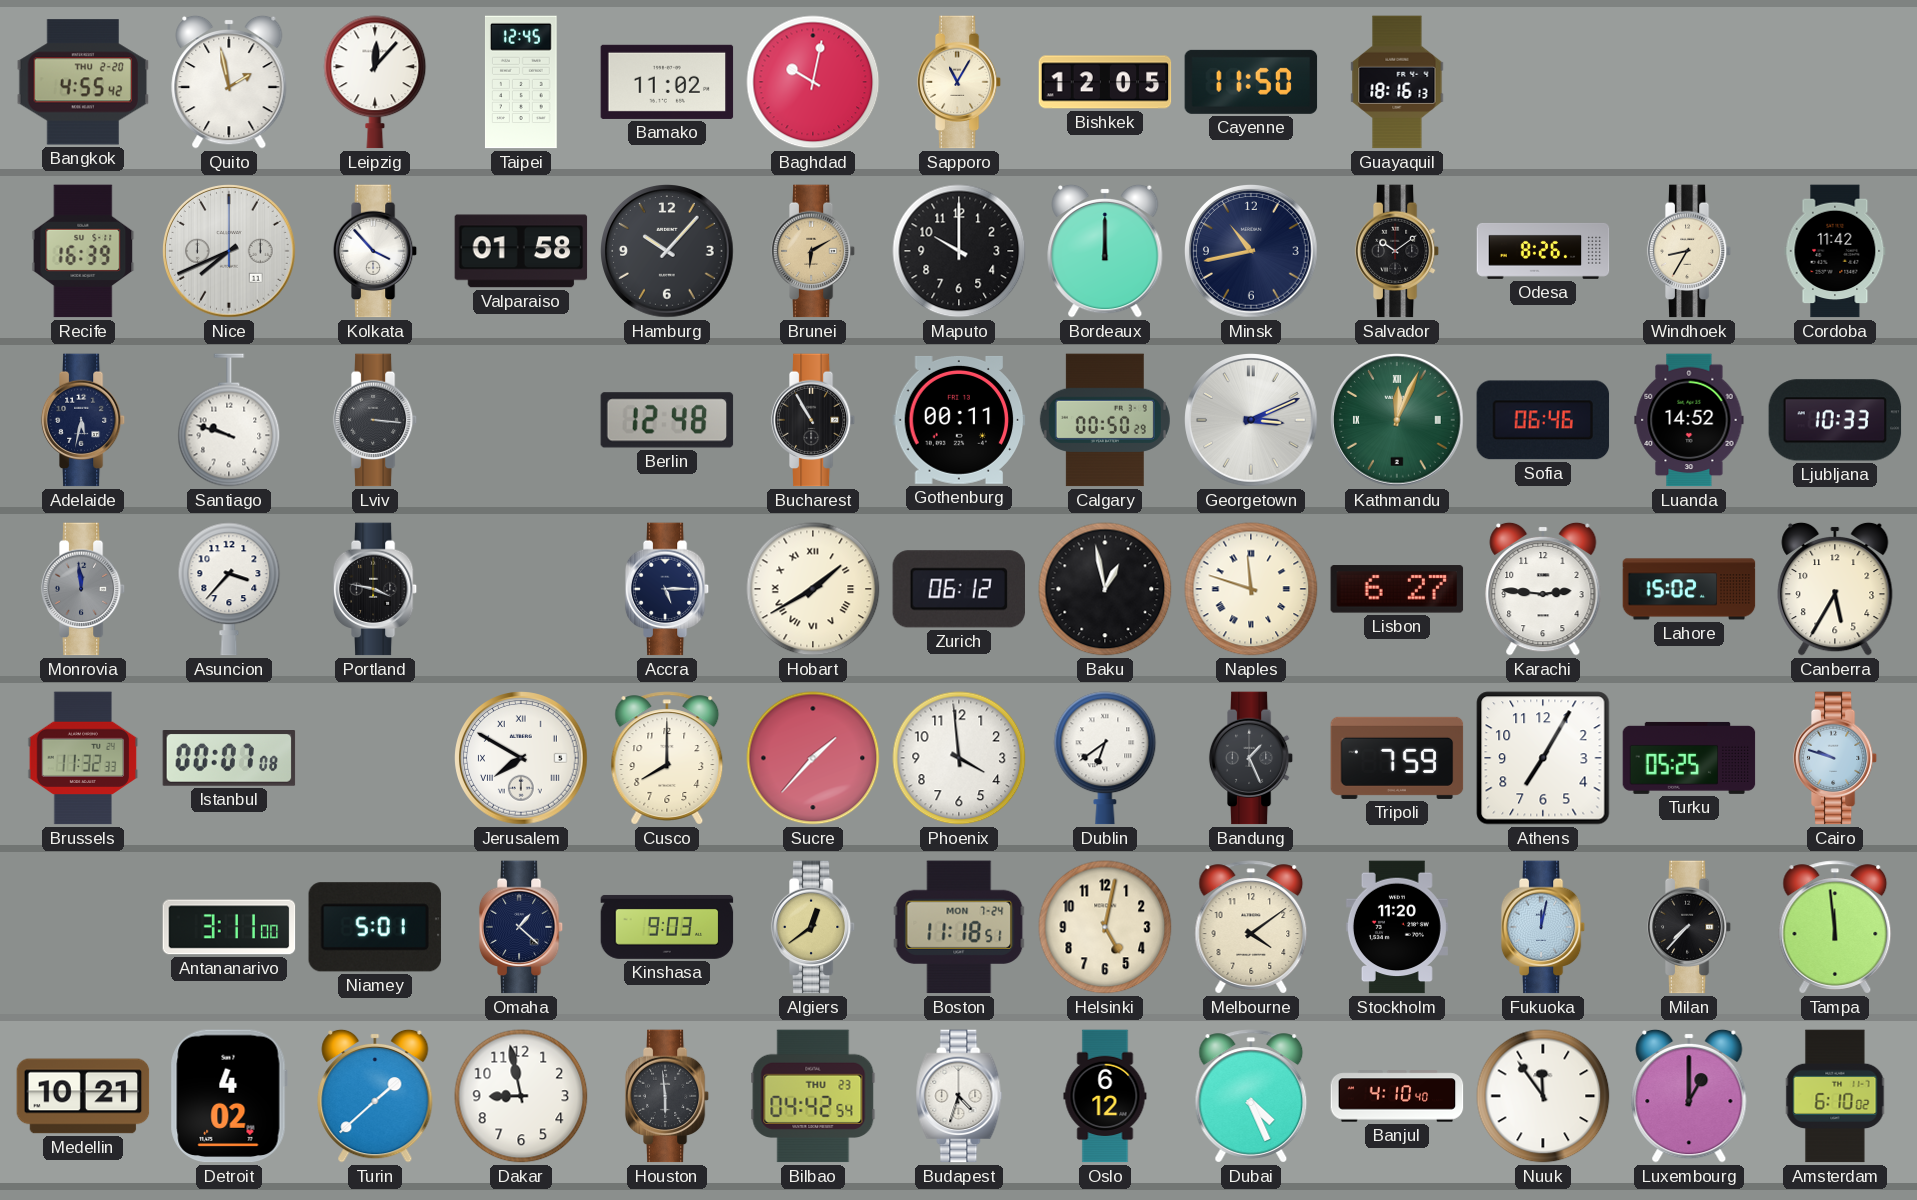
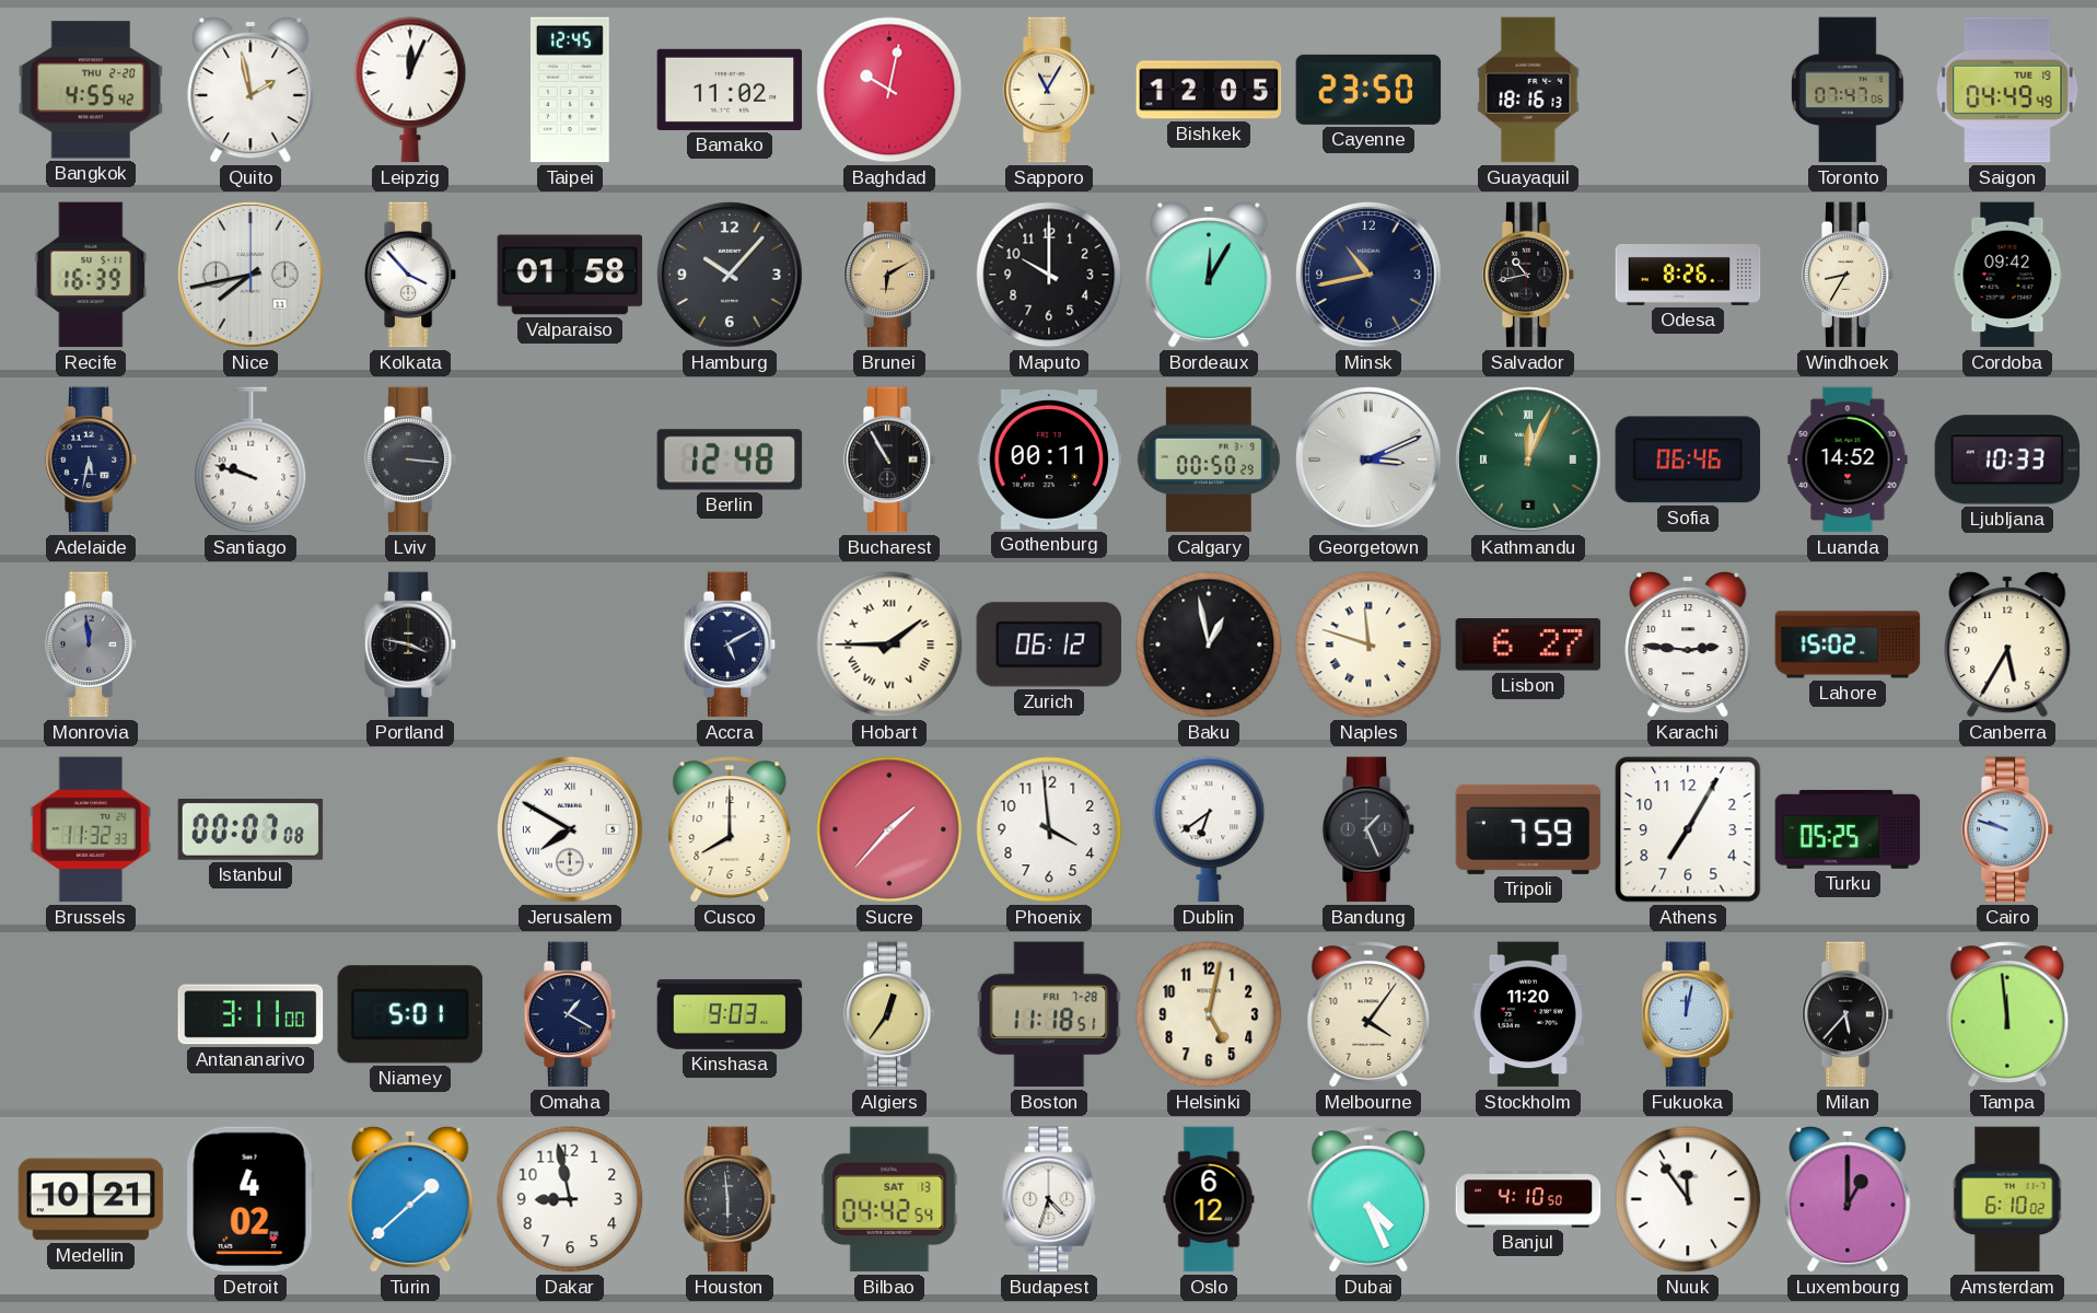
Leipzig: 12:07 -> 12:04
Cayenne: 11:50 -> 23:50
Toronto: none -> 07:47
Saigon: none -> 04:49
Nice: 7:41 -> 7:43
Bordeaux: 12:00 -> 12:05
Salvador: 10:09 -> 10:43
Cordoba: 11:42 -> 09:42
Asuncion: 3:37 -> none
Accra: 5:15 -> 5:10
Hobart: 1:40 -> 1:45
Omaha: 1:22 -> 1:20
Algiers: 12:39 -> 12:36
Boston date: MON 7-24 -> FRI 7-28
Melbourne: 4:09 -> 4:06
Milan: 7:37 -> 5:37
Bilbao date: THU 23 -> SAT 13
Banjul: 4:10:40 -> 4:10:50
